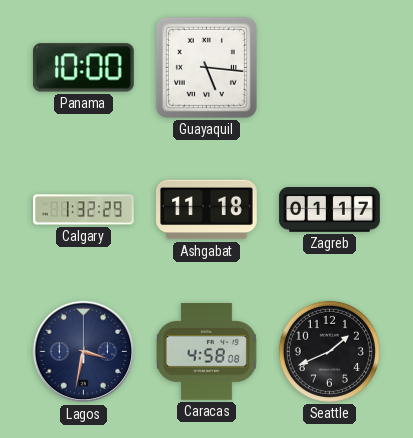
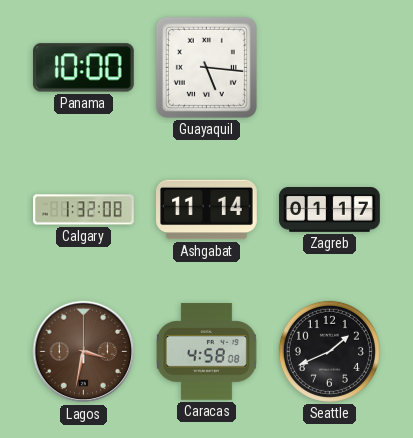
Calgary: 1:32:29 -> 1:32:08
Ashgabat: 11:18 -> 11:14
Lagos dial: navy -> brown
